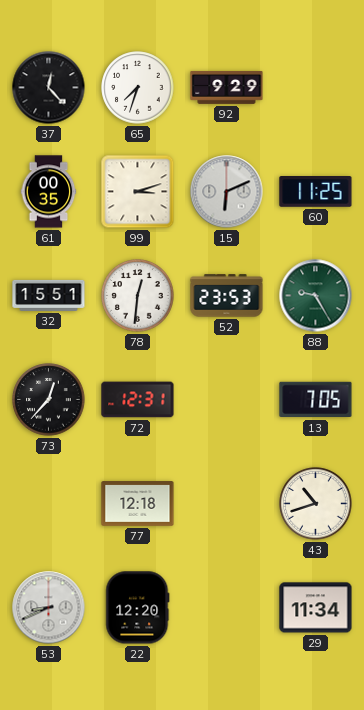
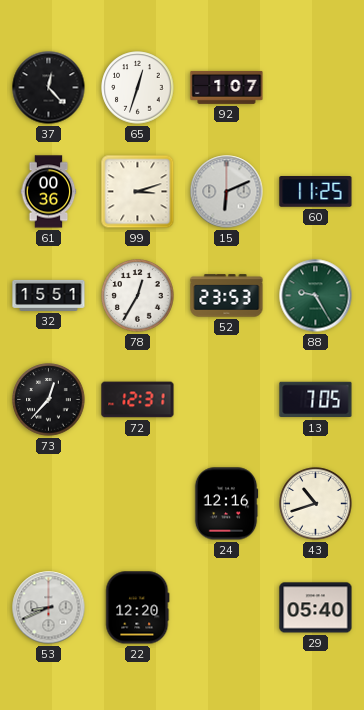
65: 7:33 -> 12:33
92: 9:29 -> 1:07
61: 00:35 -> 00:36
78: 12:31 -> 12:35
77: 12:18 -> none
24: none -> 12:16
29: 11:34 -> 05:40
